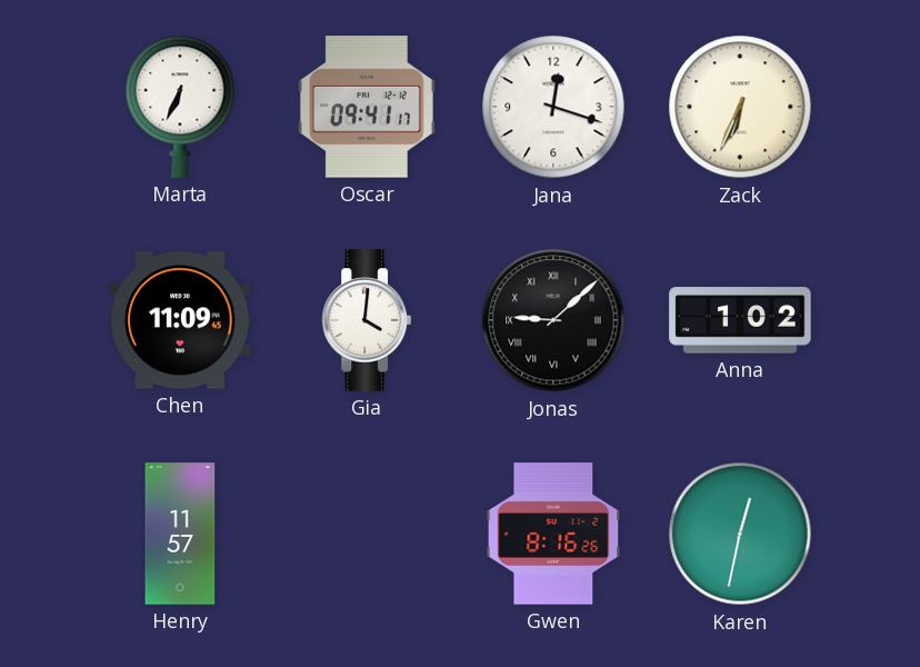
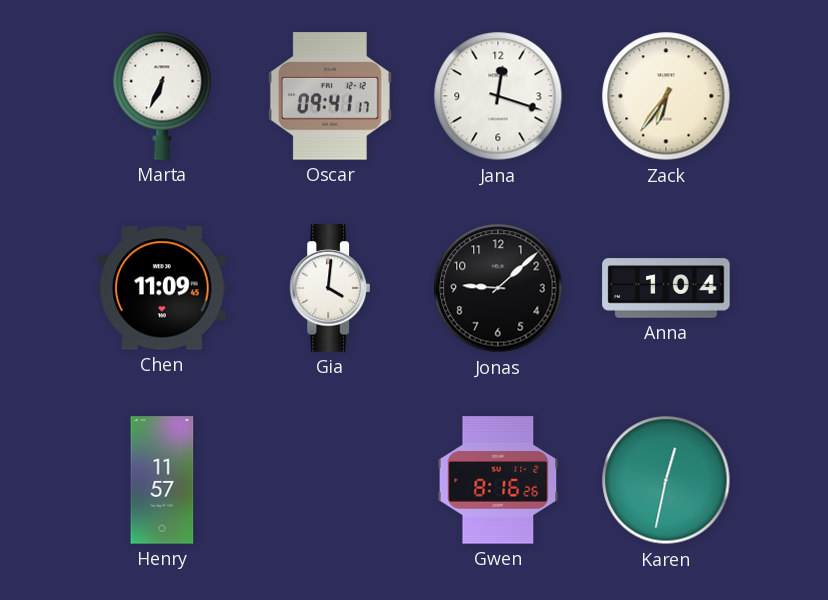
Zack: 6:34 -> 6:36
Jonas numerals: Roman -> Arabic
Anna: 1:02 -> 1:04
